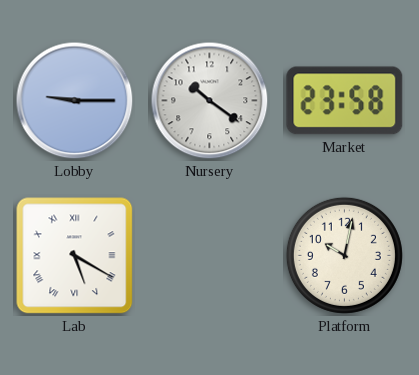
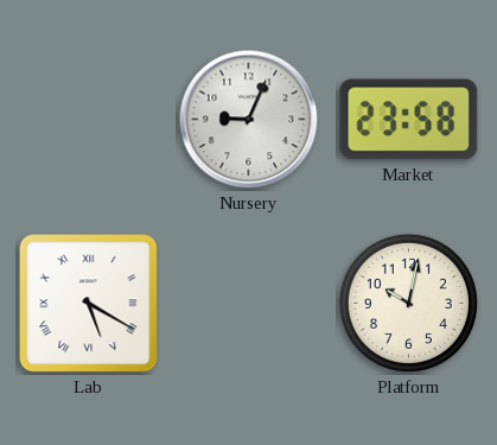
Lobby: 9:15 -> none
Nursery: 10:21 -> 9:04
